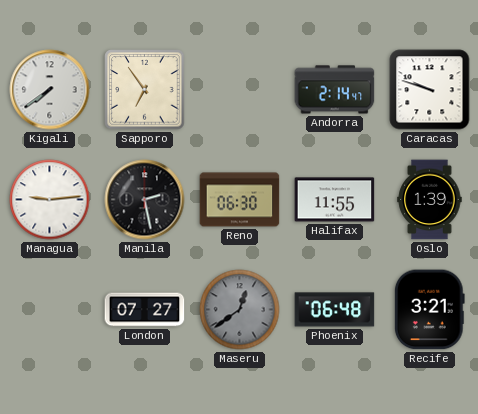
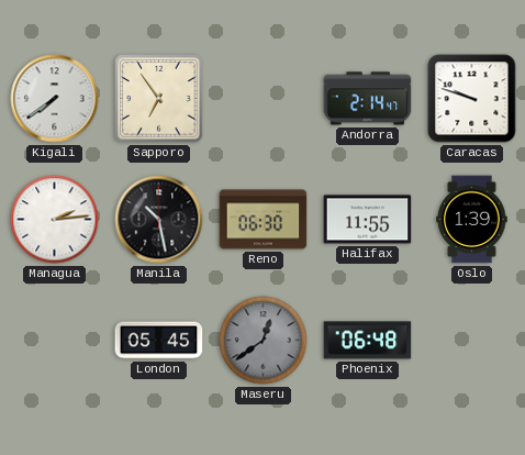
Managua: 9:14 -> 2:14
Manila: 2:28 -> 10:28
London: 07:27 -> 05:45
Recife: 3:21 -> none
